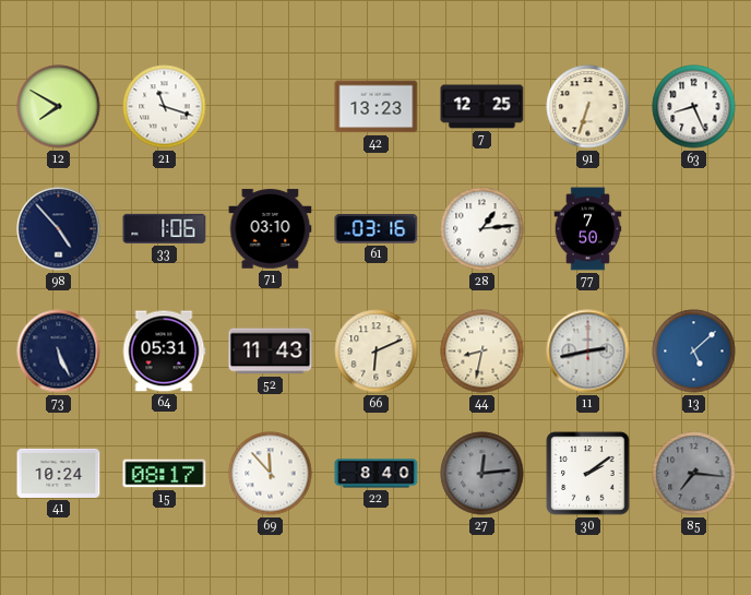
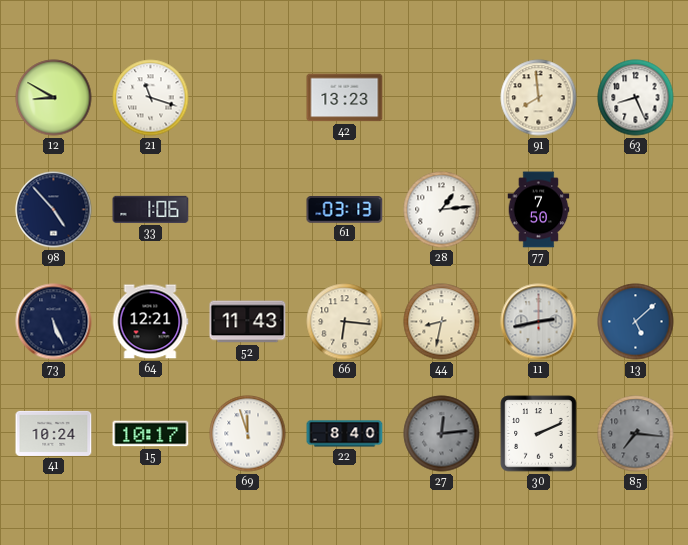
12: 7:50 -> 8:50
7: 12:25 -> none
91: 6:33 -> 7:59
71: 03:10 -> none
61: 03:16 -> 03:13
64: 05:31 -> 12:21
66: 6:11 -> 6:16
15: 08:17 -> 10:17
69: 11:53 -> 11:57
30: 2:09 -> 2:11
